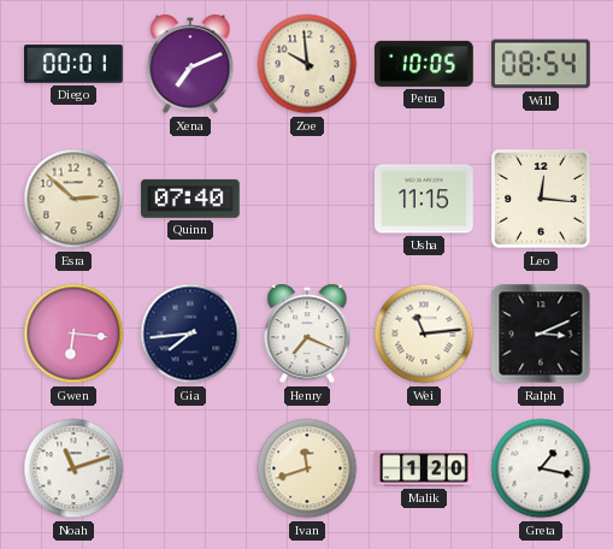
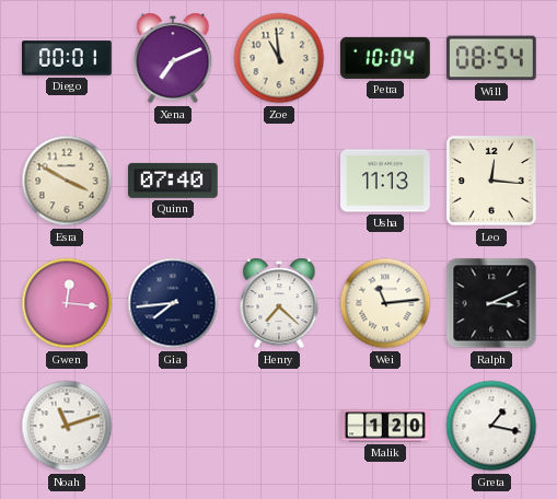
Zoe: 9:59 -> 10:59
Petra: 10:05 -> 10:04
Esra: 2:52 -> 3:50
Usha: 11:15 -> 11:13
Gwen: 6:16 -> 12:16
Henry: 7:19 -> 7:22
Ivan: 11:42 -> none
